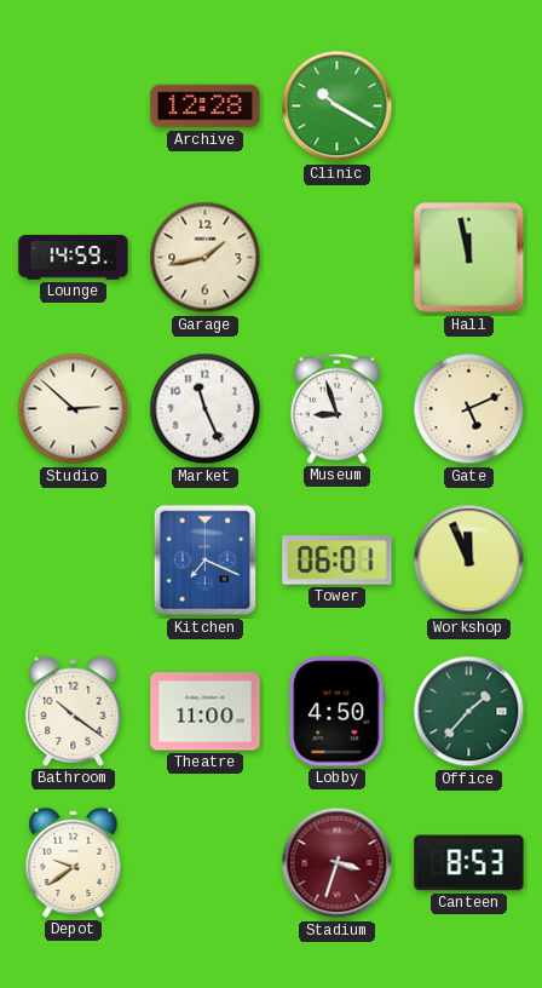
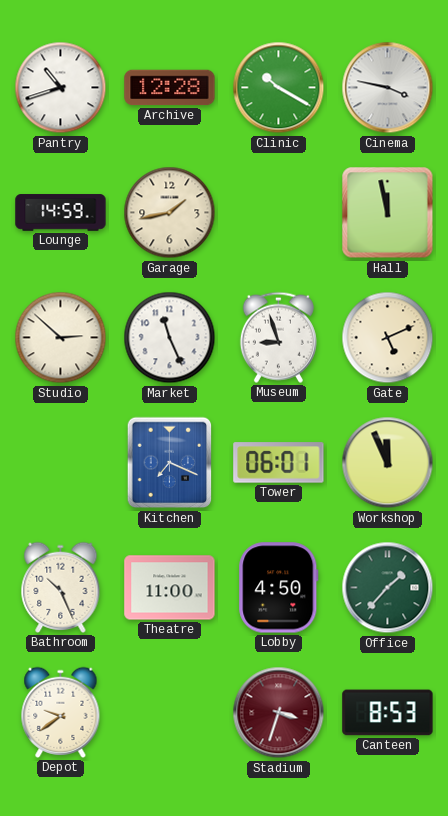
Pantry: none -> 10:42
Cinema: none -> 3:47
Bathroom: 10:21 -> 10:26
